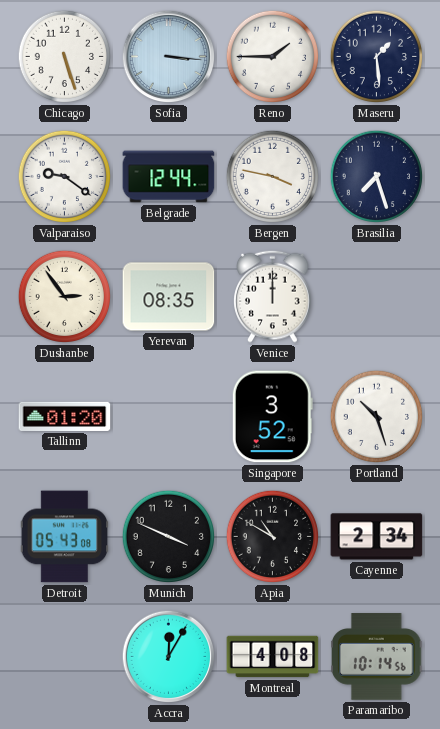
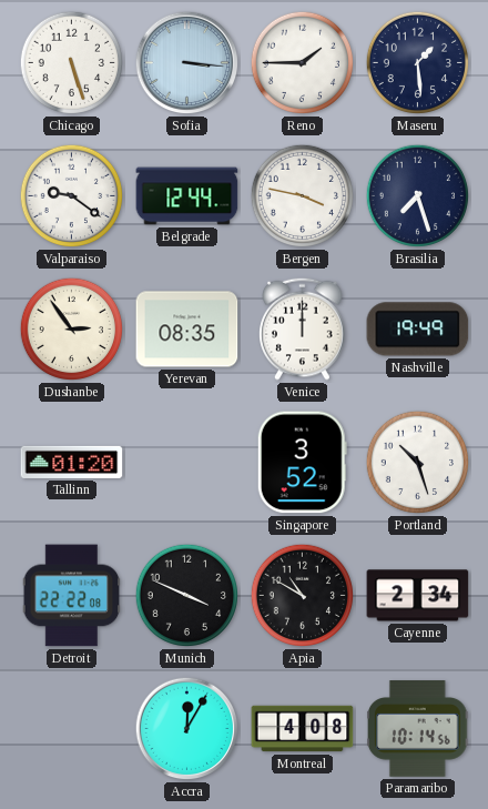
Nashville: none -> 19:49
Detroit: 05:43 -> 22:22
